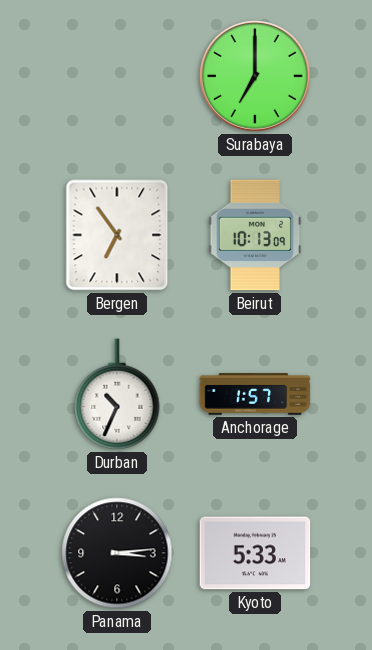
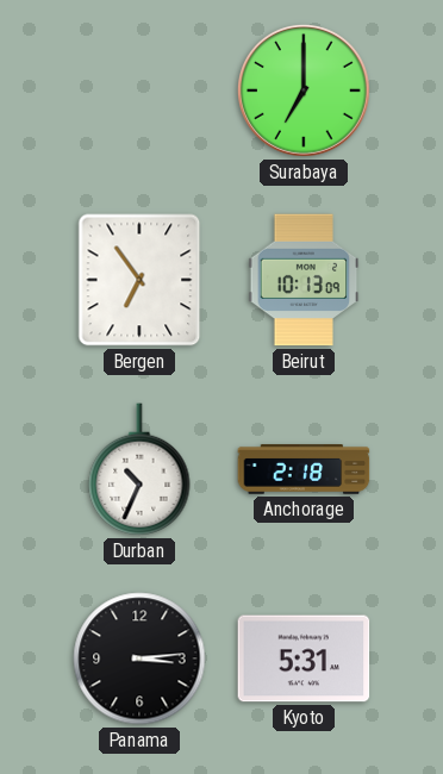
Anchorage: 1:57 -> 2:18
Kyoto: 5:33 -> 5:31
